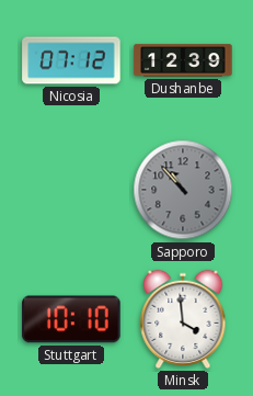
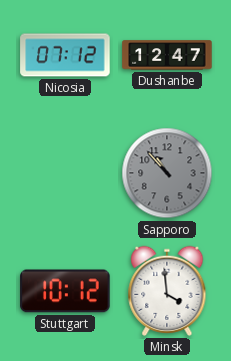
Dushanbe: 12:39 -> 12:47
Stuttgart: 10:10 -> 10:12
